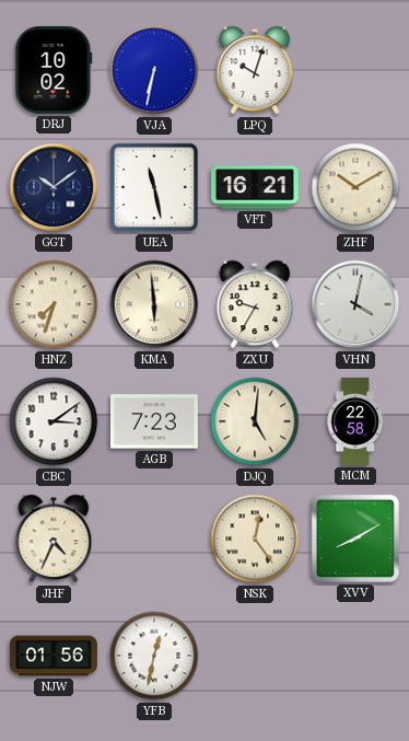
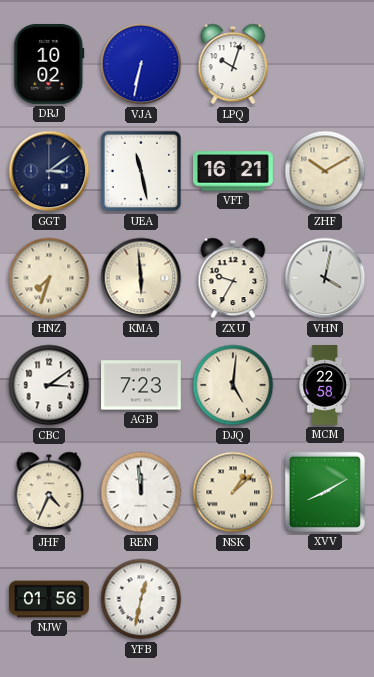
GGT: 10:09 -> 3:09
REN: none -> 11:59
NSK: 12:24 -> 1:08
